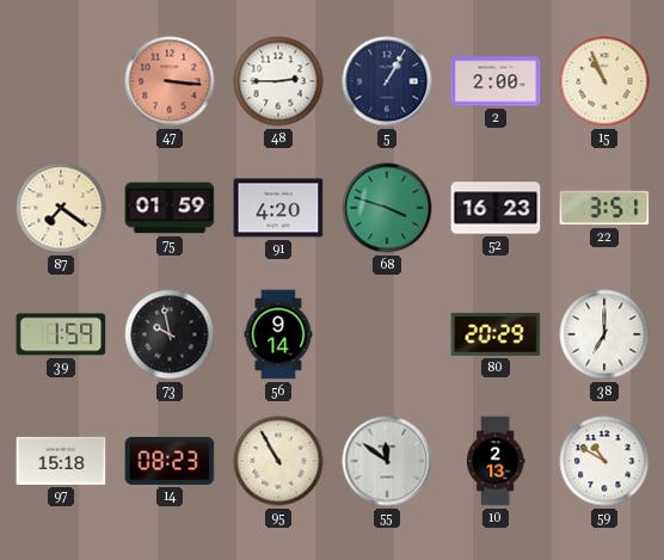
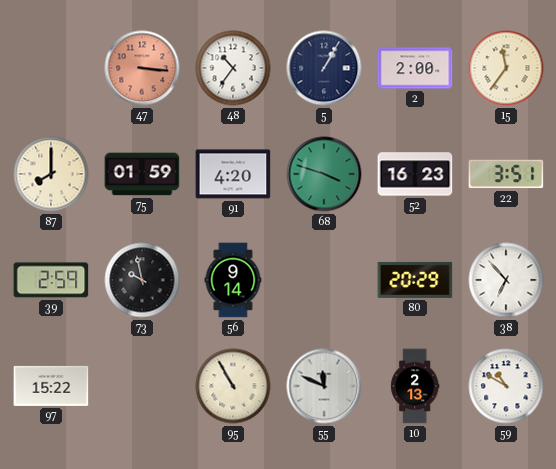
48: 2:45 -> 10:36
15: 10:56 -> 11:36
87: 7:21 -> 8:00
39: 1:59 -> 2:59
38: 7:00 -> 6:53
97: 15:18 -> 15:22
14: 08:23 -> none
55: 11:51 -> 11:49
